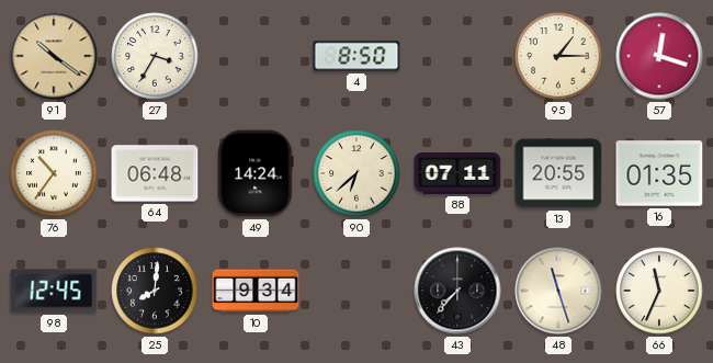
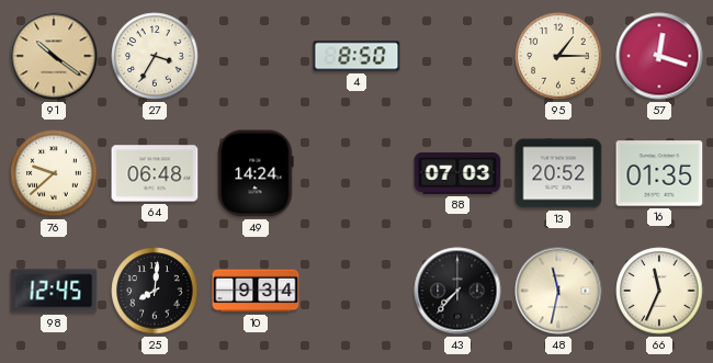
76: 10:36 -> 9:38
90: 6:38 -> none
88: 07:11 -> 07:03
13: 20:55 -> 20:52
48: 11:27 -> 11:32
